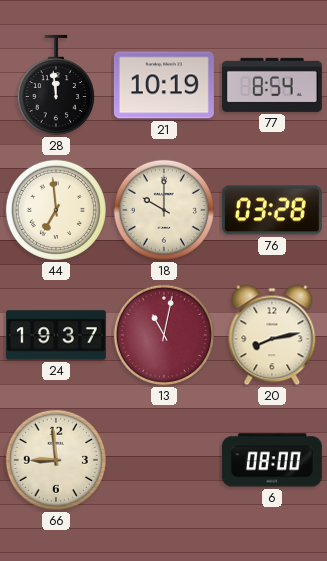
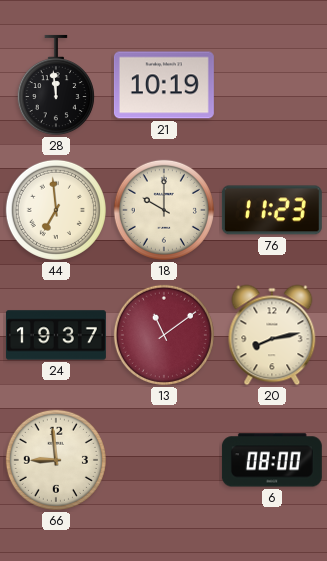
77: 8:54 -> none
76: 03:28 -> 11:23
13: 11:02 -> 11:09
